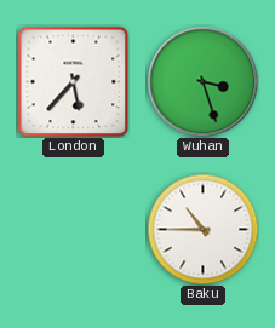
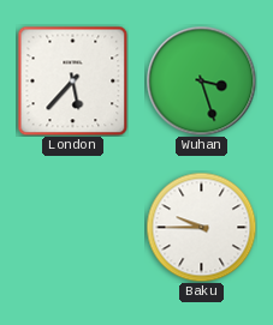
Baku: 10:45 -> 9:45
